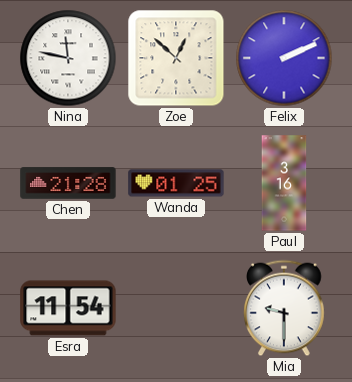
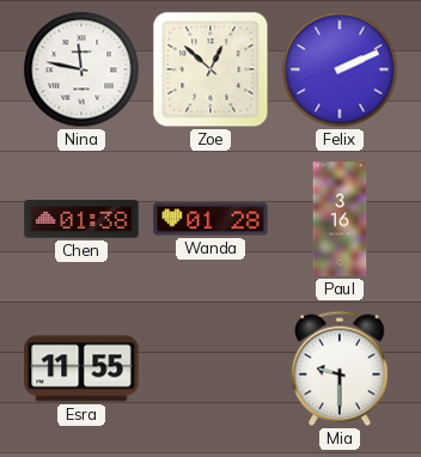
Chen: 21:28 -> 01:38
Wanda: 01:25 -> 01:28
Esra: 11:54 -> 11:55
